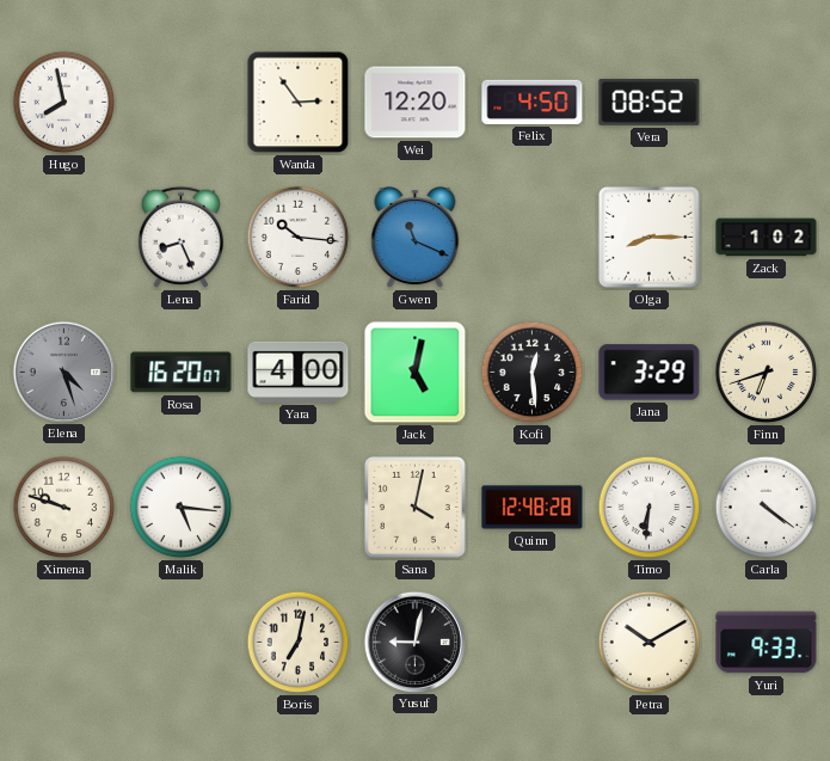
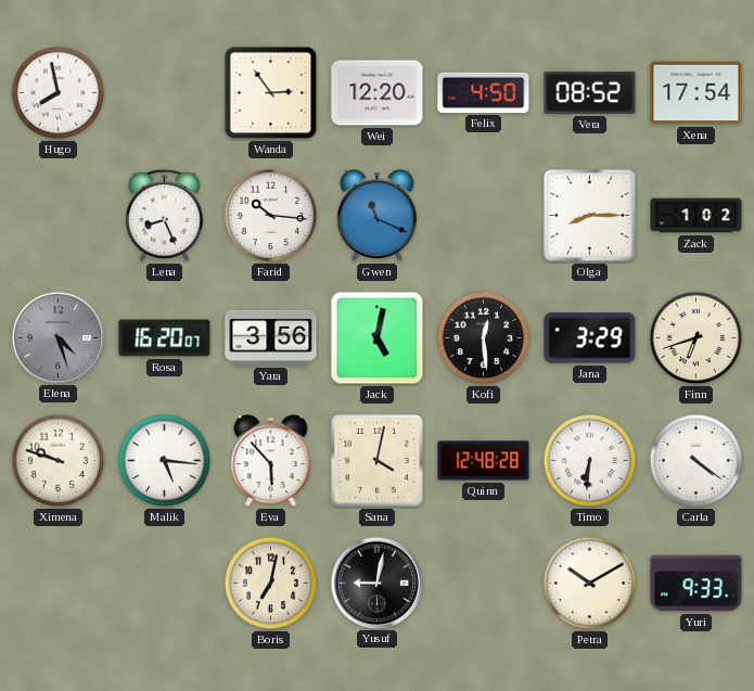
Xena: none -> 17:54
Yara: 4:00 -> 3:56
Eva: none -> 5:53
